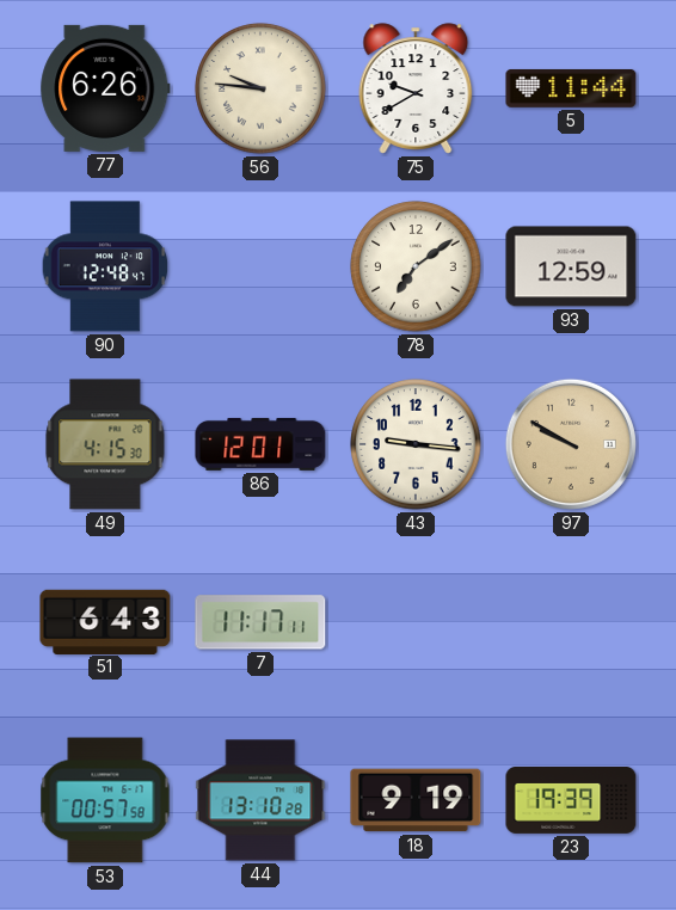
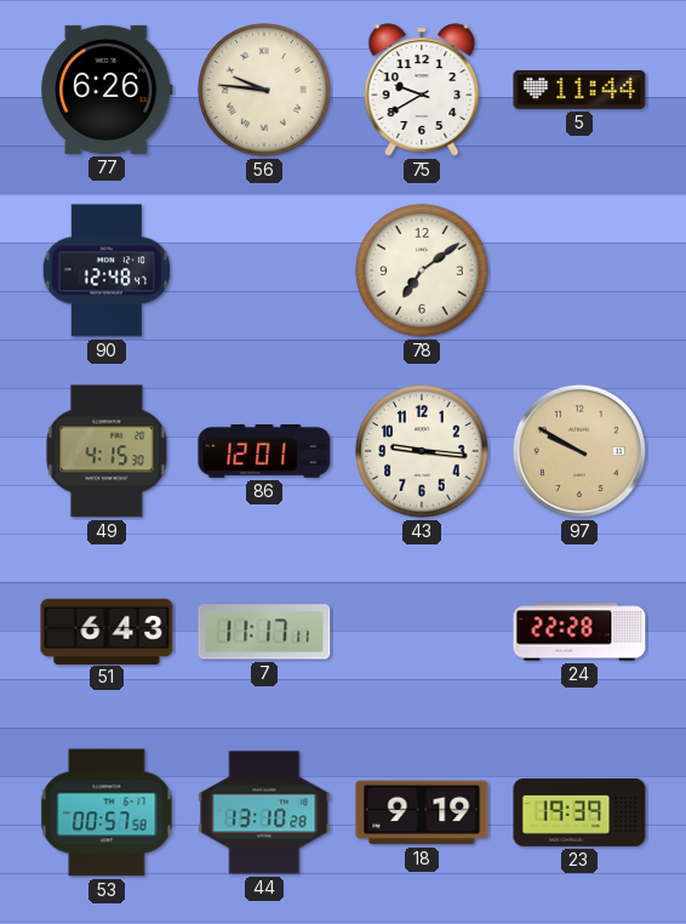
93: 12:59 -> none
24: none -> 22:28
